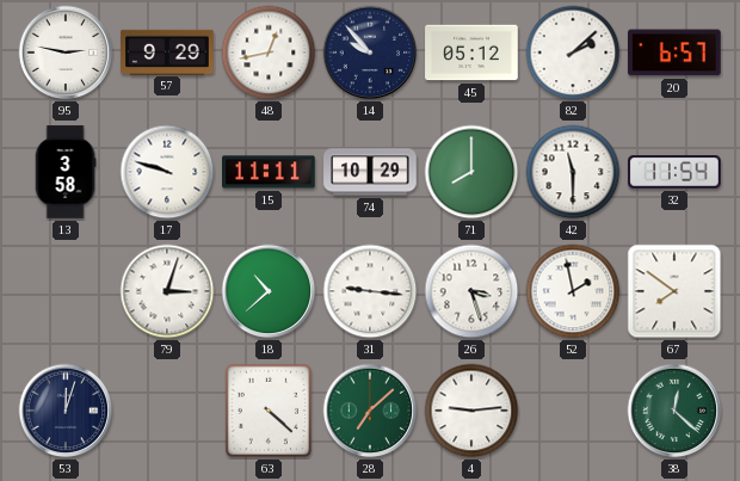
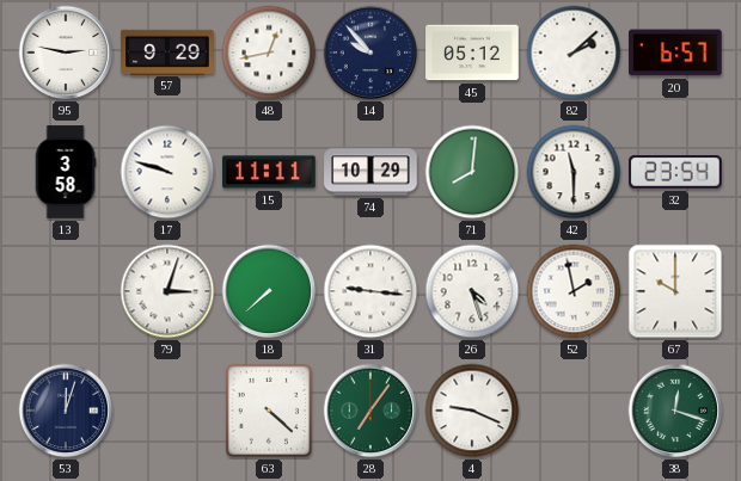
71: 8:00 -> 8:01
32: 11:54 -> 23:54
18: 10:38 -> 7:38
26: 3:27 -> 4:27
67: 7:51 -> 10:00
28: 7:08 -> 7:06
4: 9:14 -> 9:19
38: 12:22 -> 12:18
